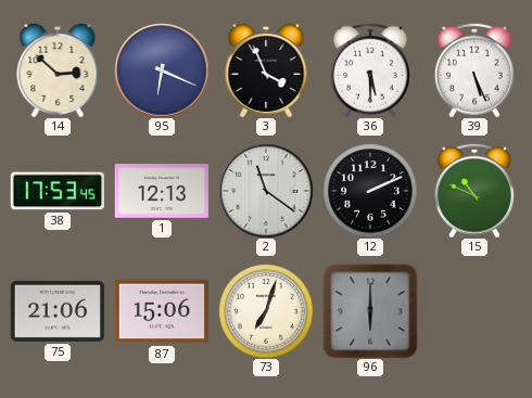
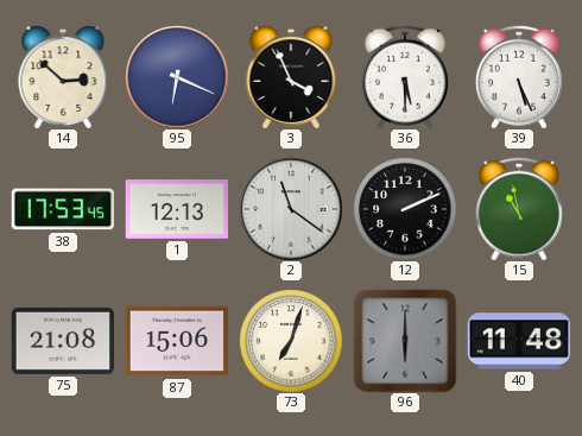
15: 10:49 -> 10:58
75: 21:06 -> 21:08
40: none -> 11:48
